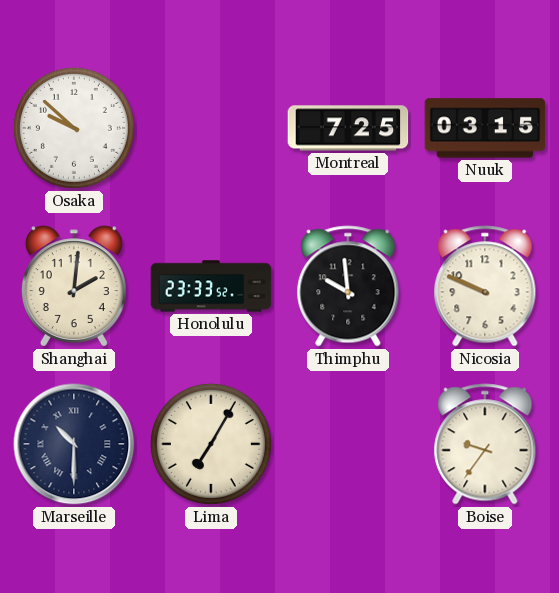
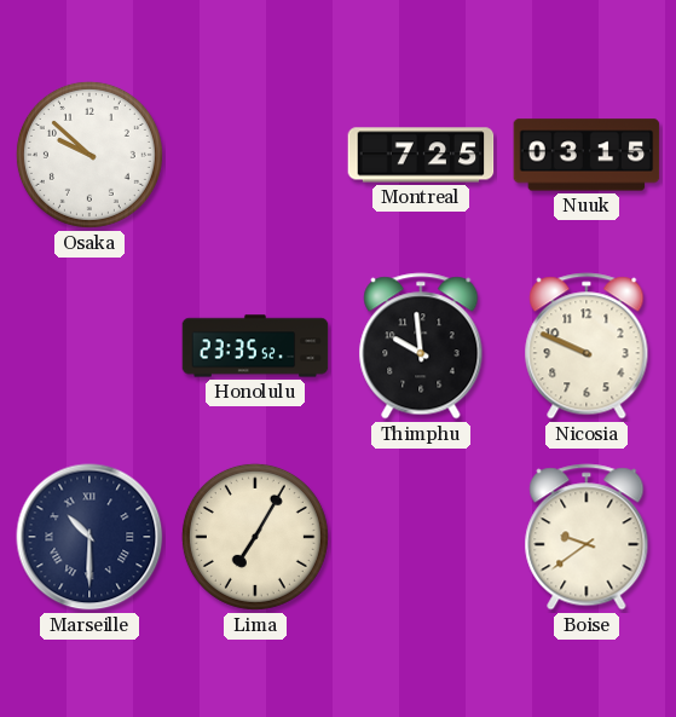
Shanghai: 2:01 -> none
Honolulu: 23:33 -> 23:35
Boise: 9:36 -> 9:39
